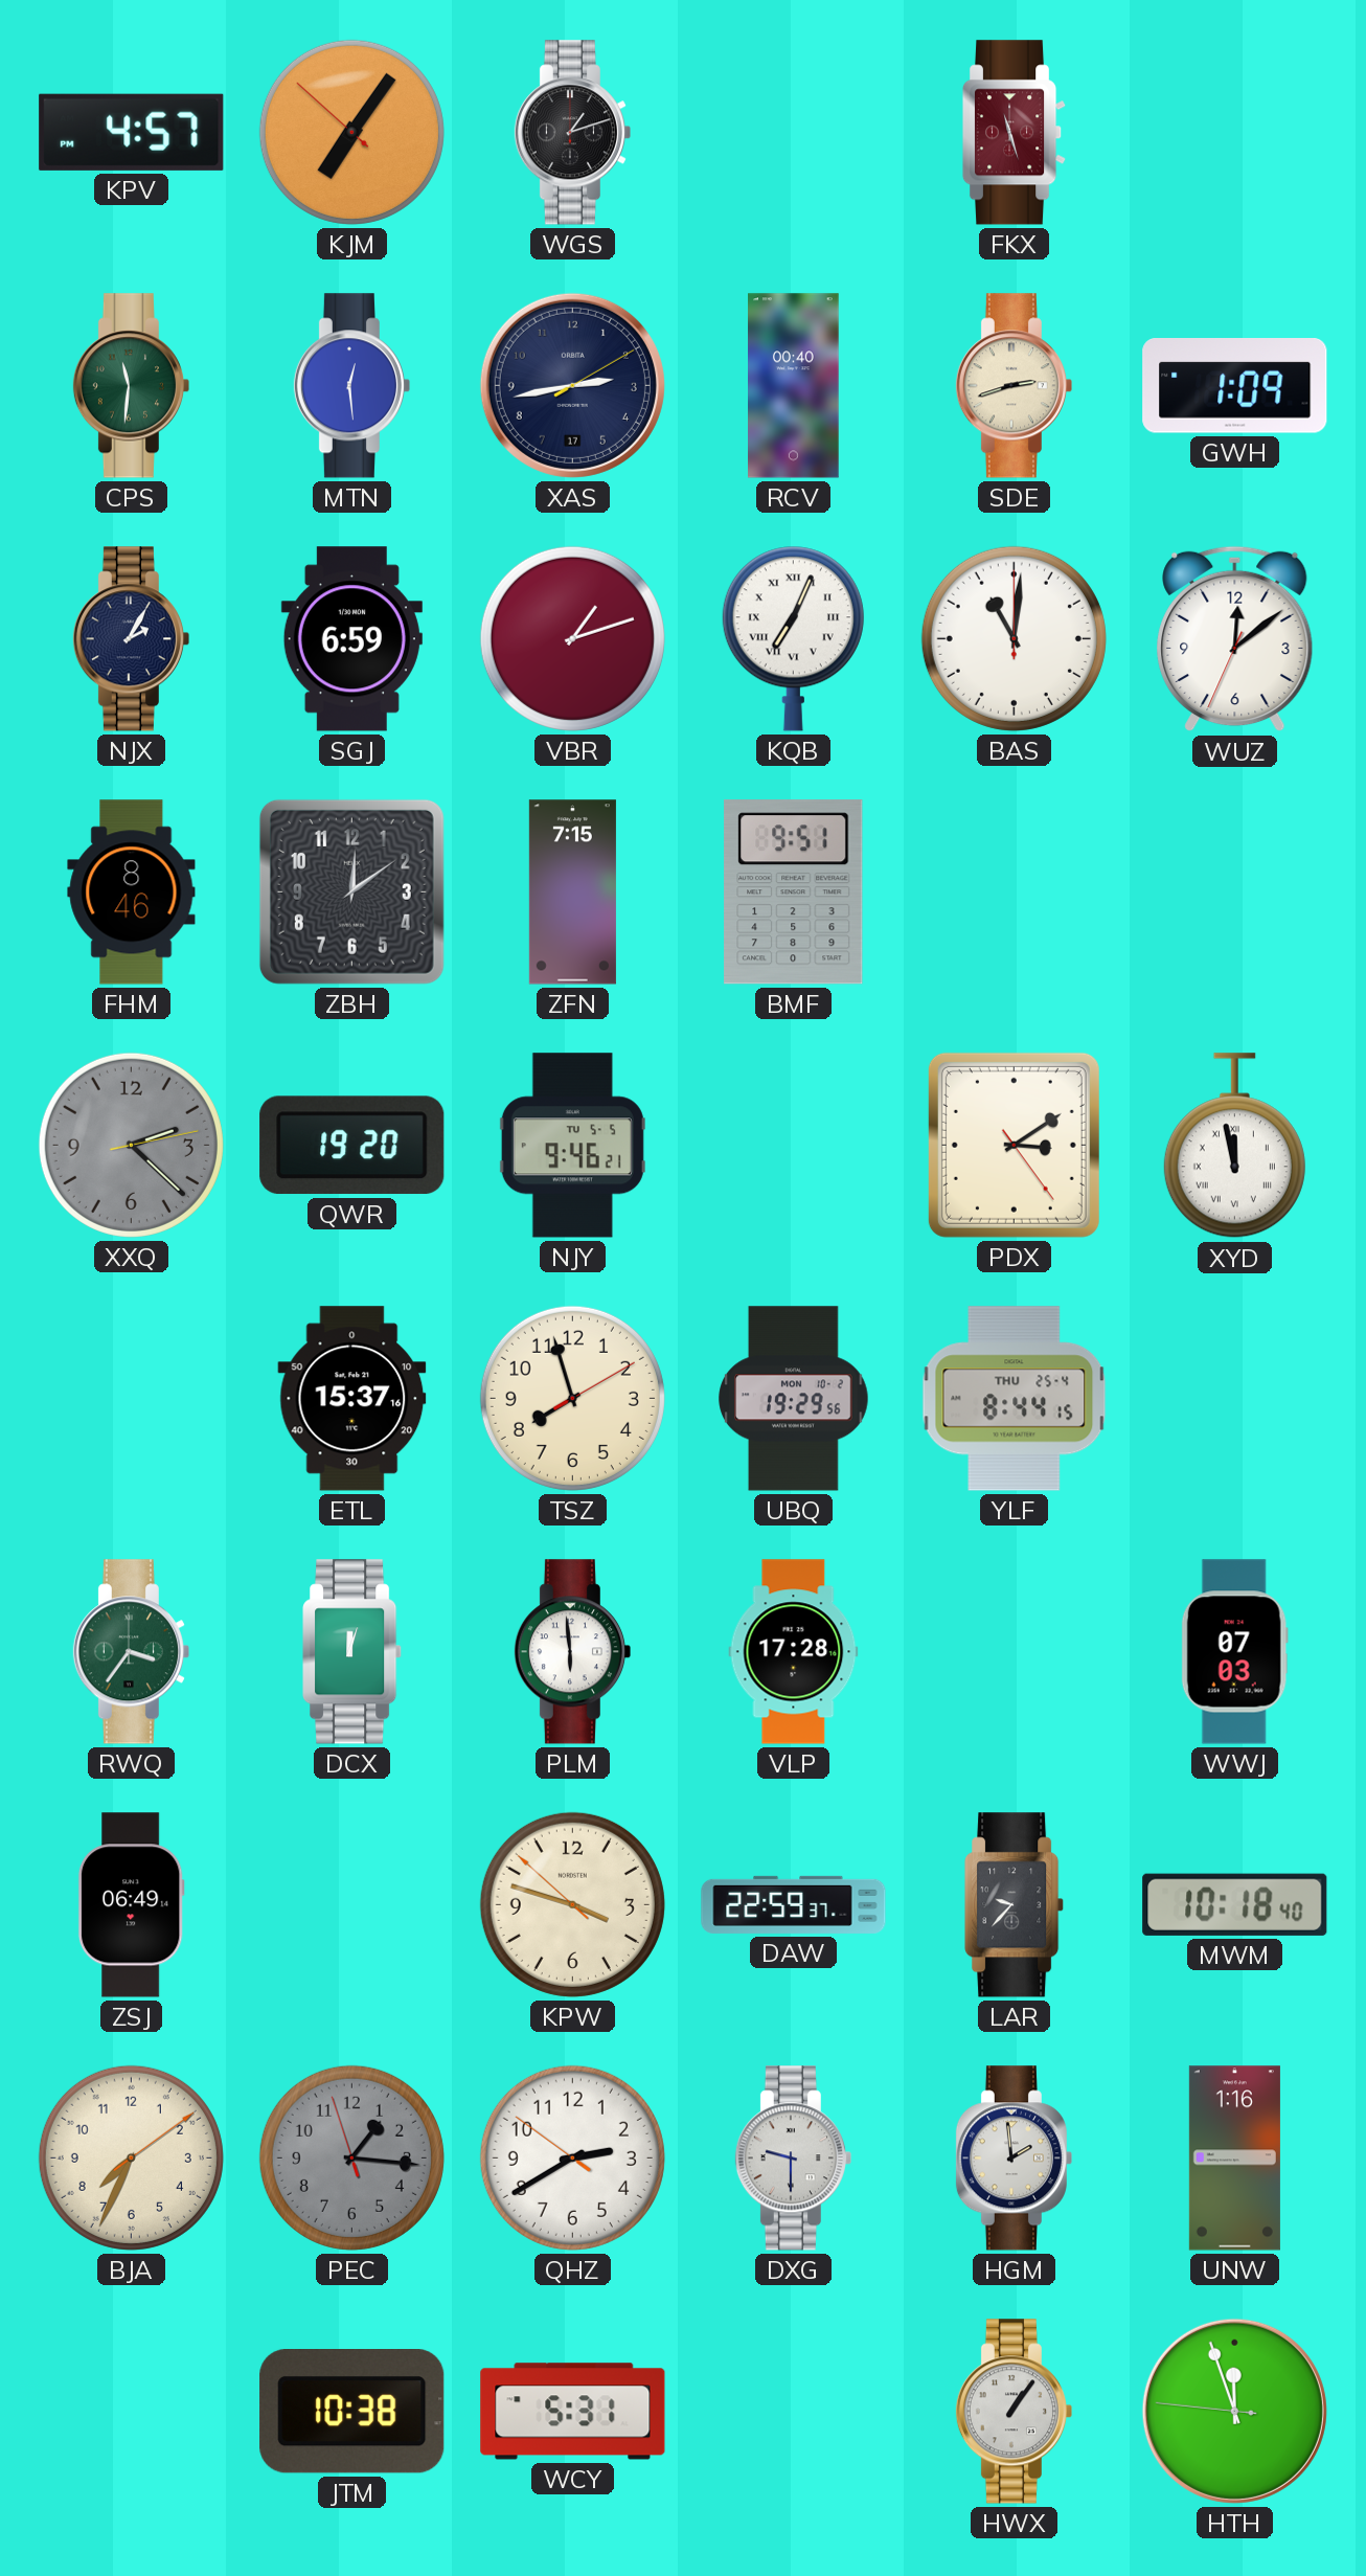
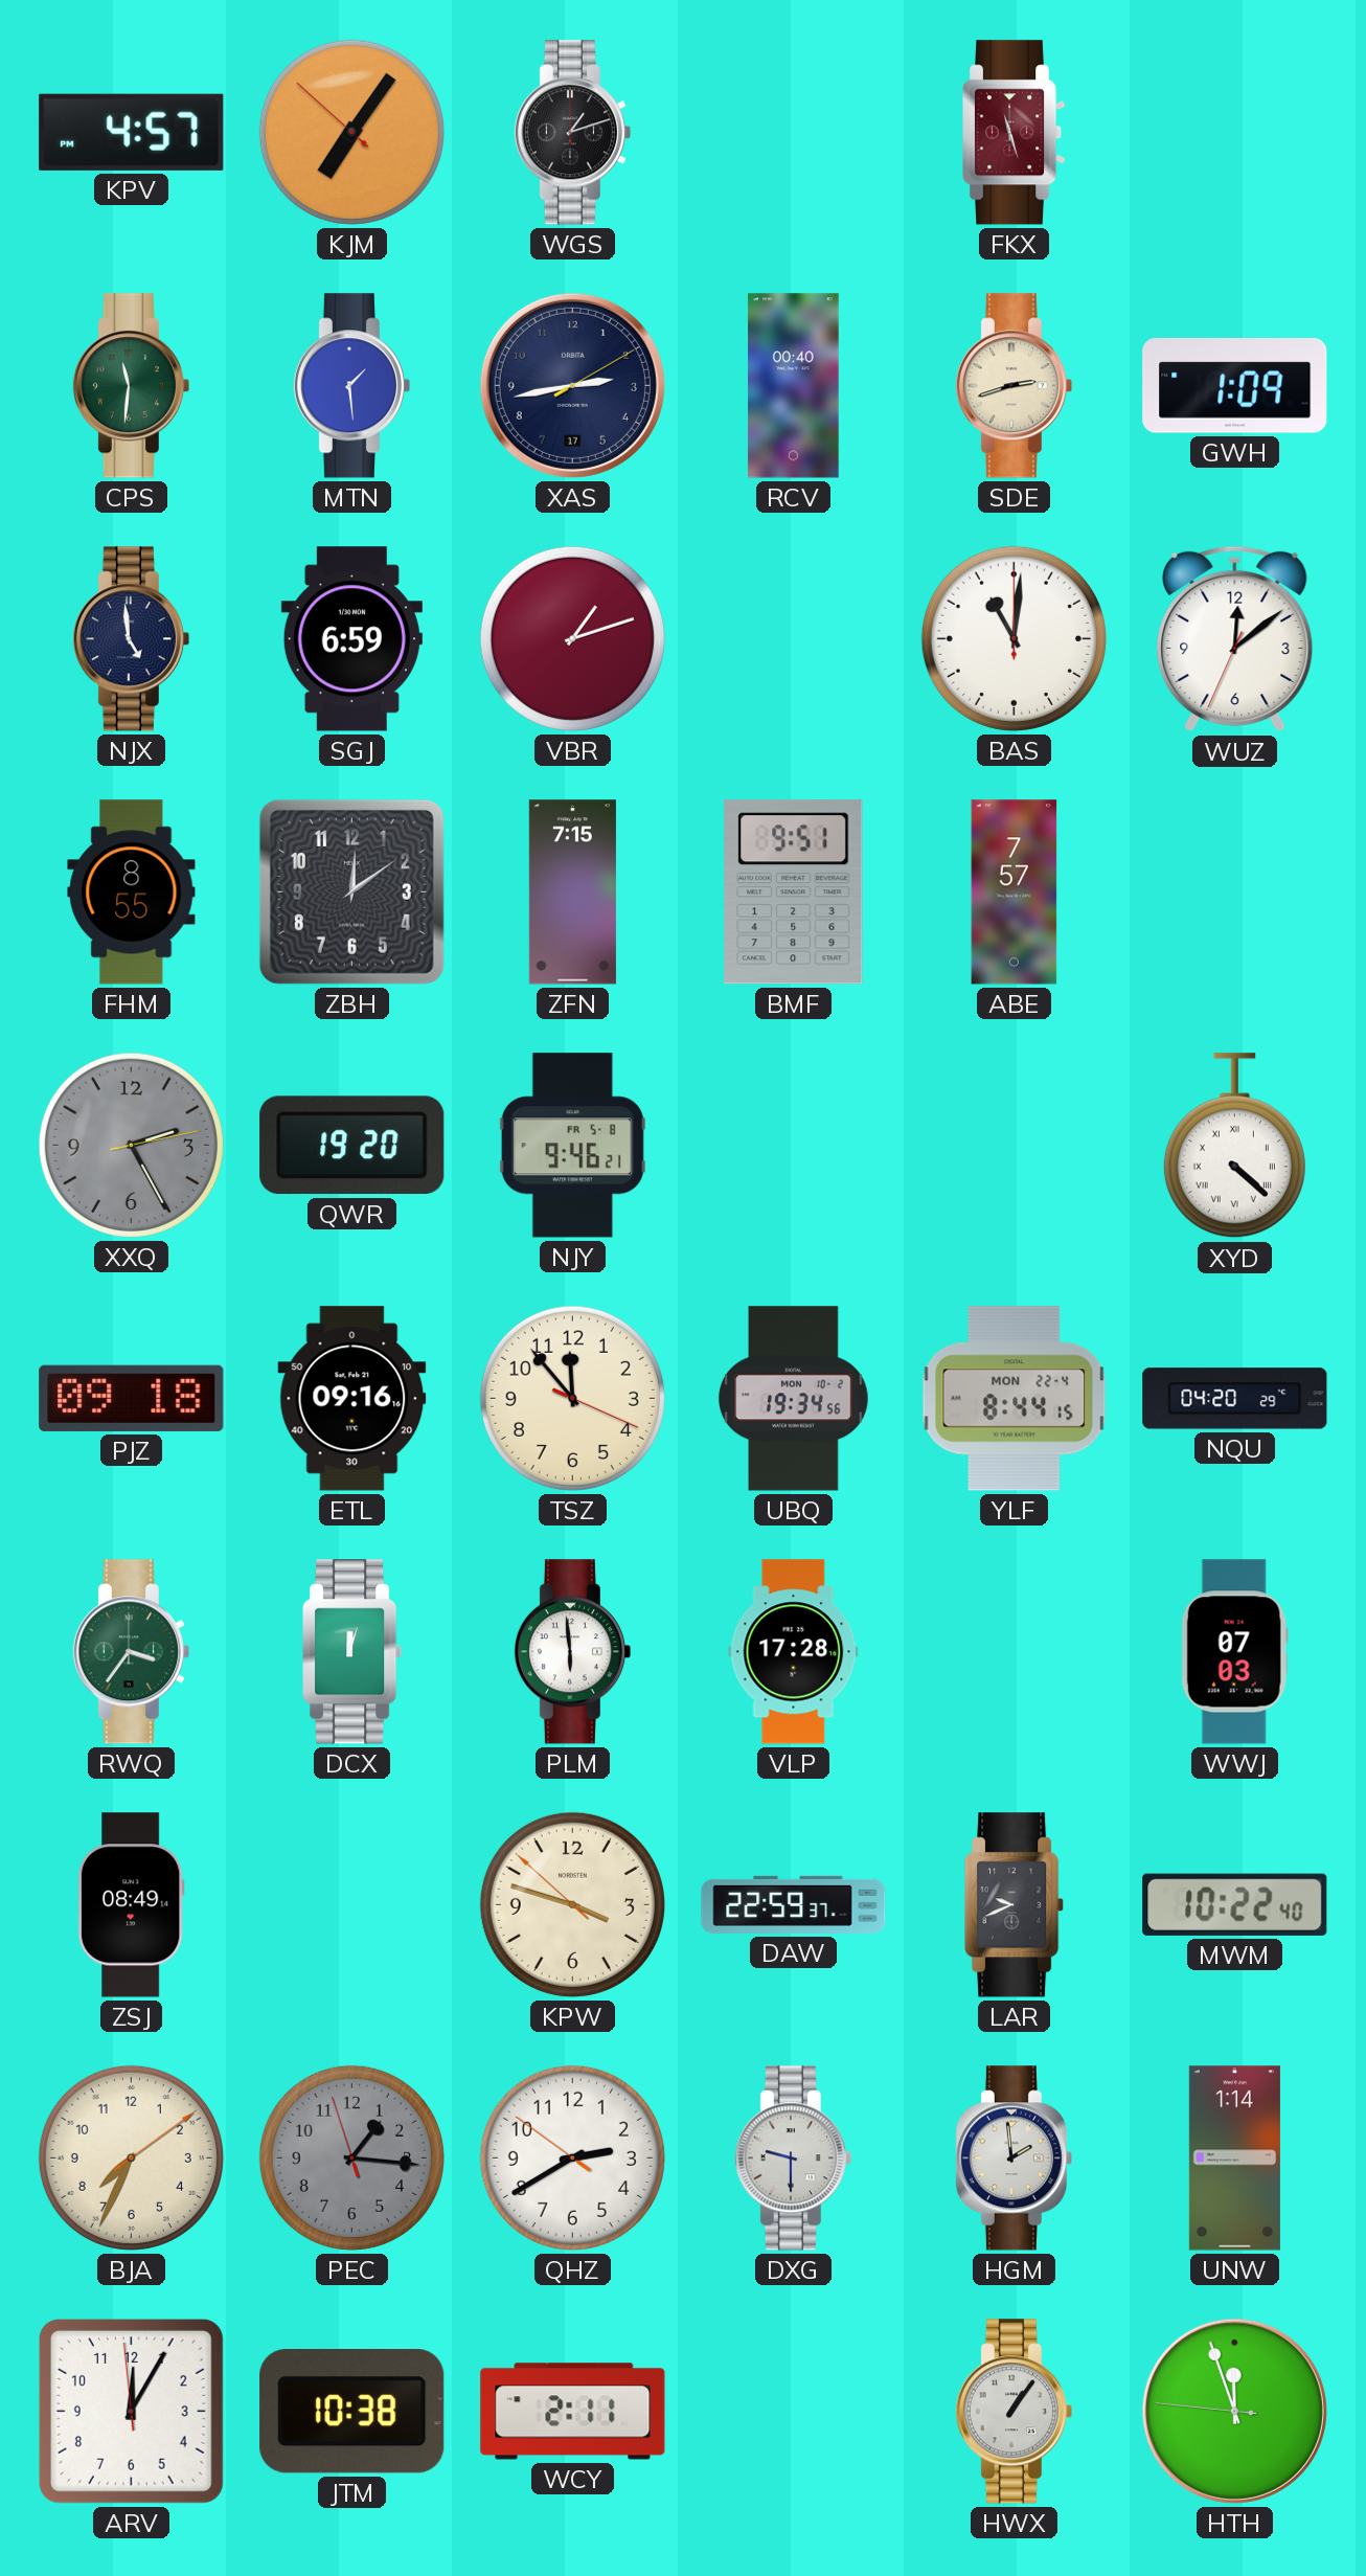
MTN: 12:29 -> 1:29
NJX: 2:05 -> 4:59
KQB: 7:04 -> none
FHM: 8:46 -> 8:55
ABE: none -> 7:57
XXQ: 2:22 -> 2:25
NJY date: TU 5-5 -> FR 5-8
PDX: 3:09 -> none
XYD: 11:58 -> 4:22
PJZ: none -> 09:18
ETL: 15:37 -> 09:16
TSZ: 7:57 -> 11:53
UBQ: 19:29 -> 19:34
YLF date: THU 25-4 -> MON 22-4
NQU: none -> 04:20
ZSJ: 06:49 -> 08:49
LAR: 9:37 -> 9:41
MWM: 10:18 -> 10:22
UNW: 1:16 -> 1:14
ARV: none -> 12:04
WCY: 5:31 -> 2:11
